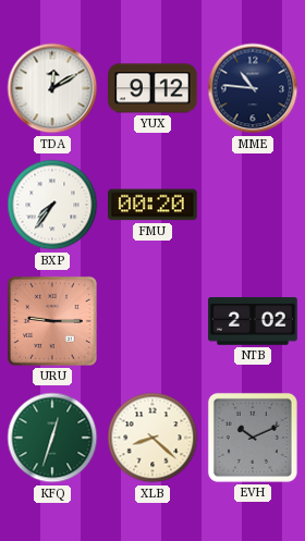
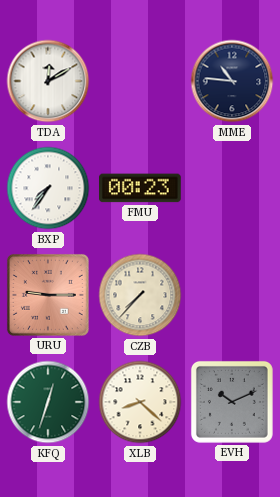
YUX: 9:12 -> none
FMU: 00:20 -> 00:23
CZB: none -> 7:37
NTB: 2:02 -> none
